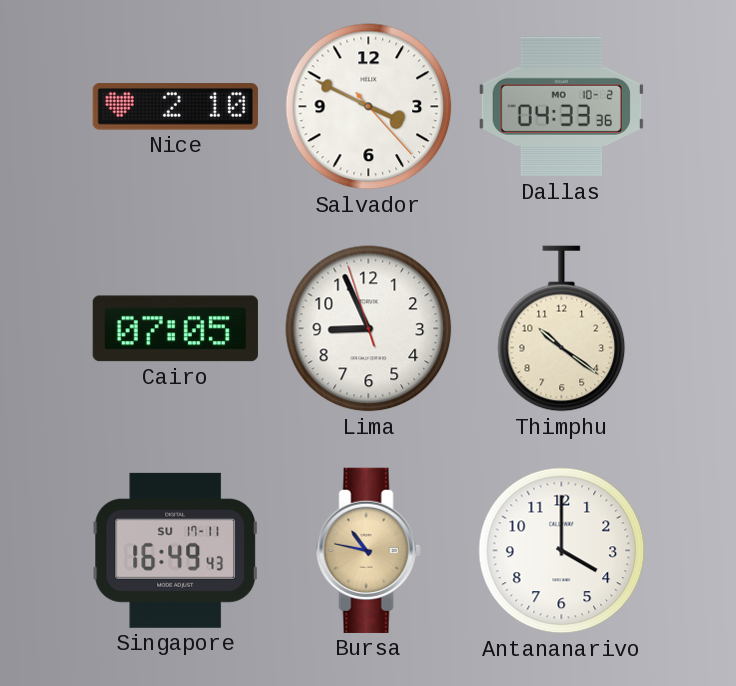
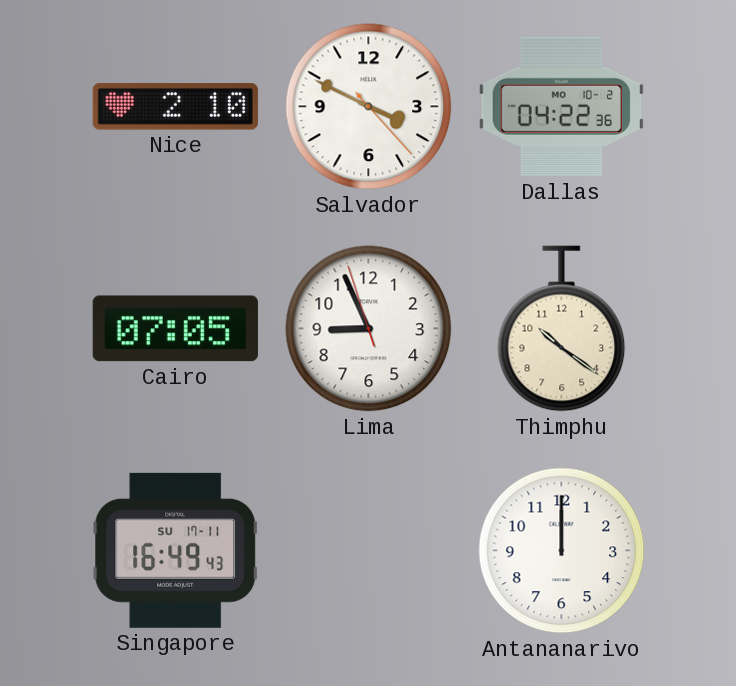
Dallas: 04:33 -> 04:22
Bursa: 10:47 -> none
Antananarivo: 4:00 -> 12:00
